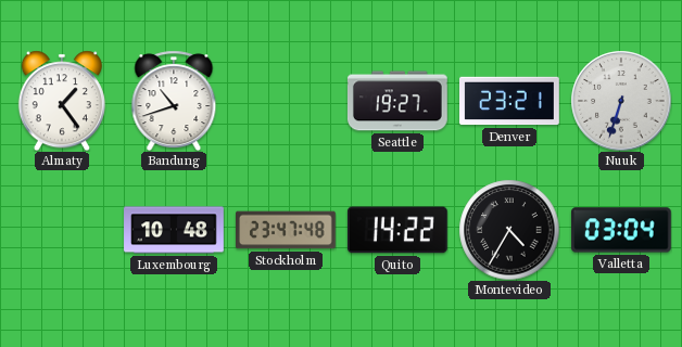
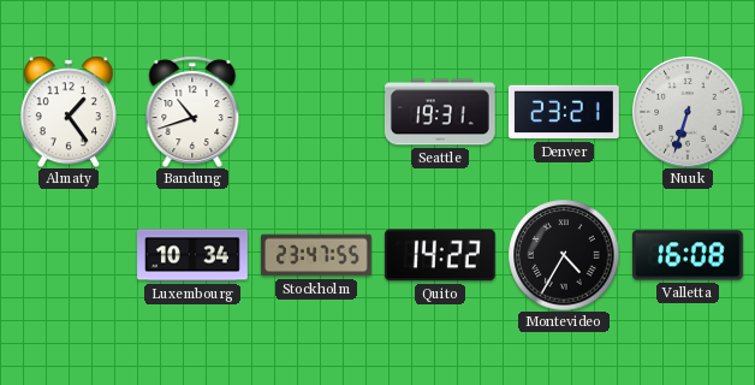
Seattle: 19:27 -> 19:31
Luxembourg: 10:48 -> 10:34
Stockholm: 23:47:48 -> 23:47:55
Valletta: 03:04 -> 16:08
